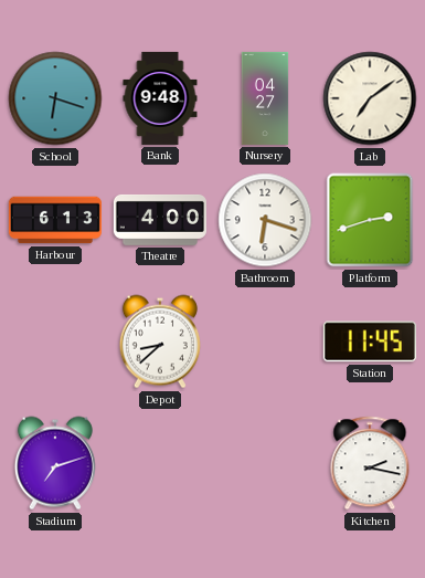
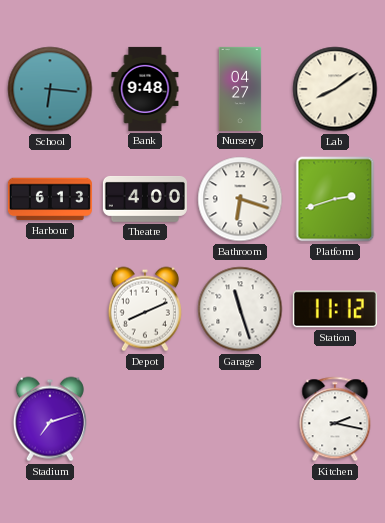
School: 6:18 -> 6:16
Lab: 7:09 -> 8:09
Depot: 8:38 -> 8:11
Garage: none -> 11:27
Station: 11:45 -> 11:12
